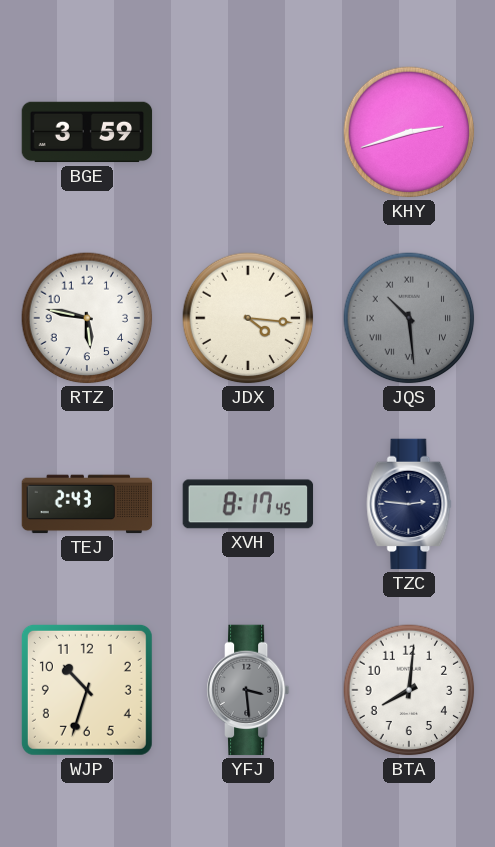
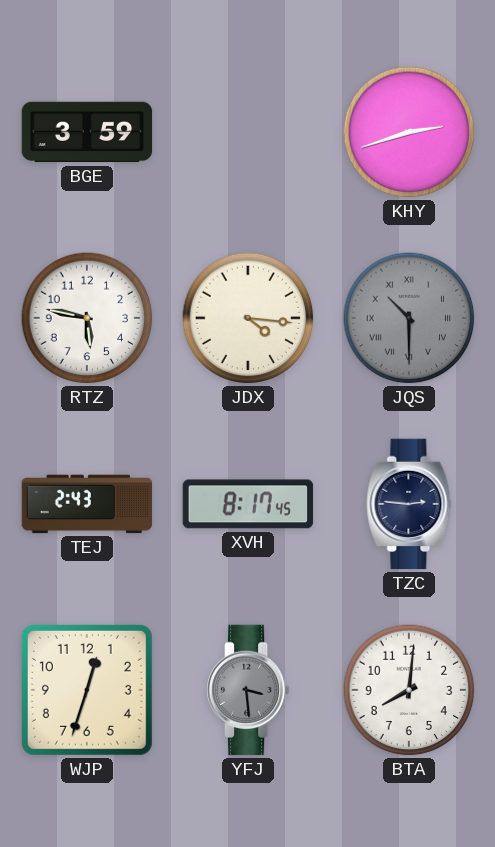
JQS: 10:29 -> 10:30
WJP: 10:33 -> 12:33
